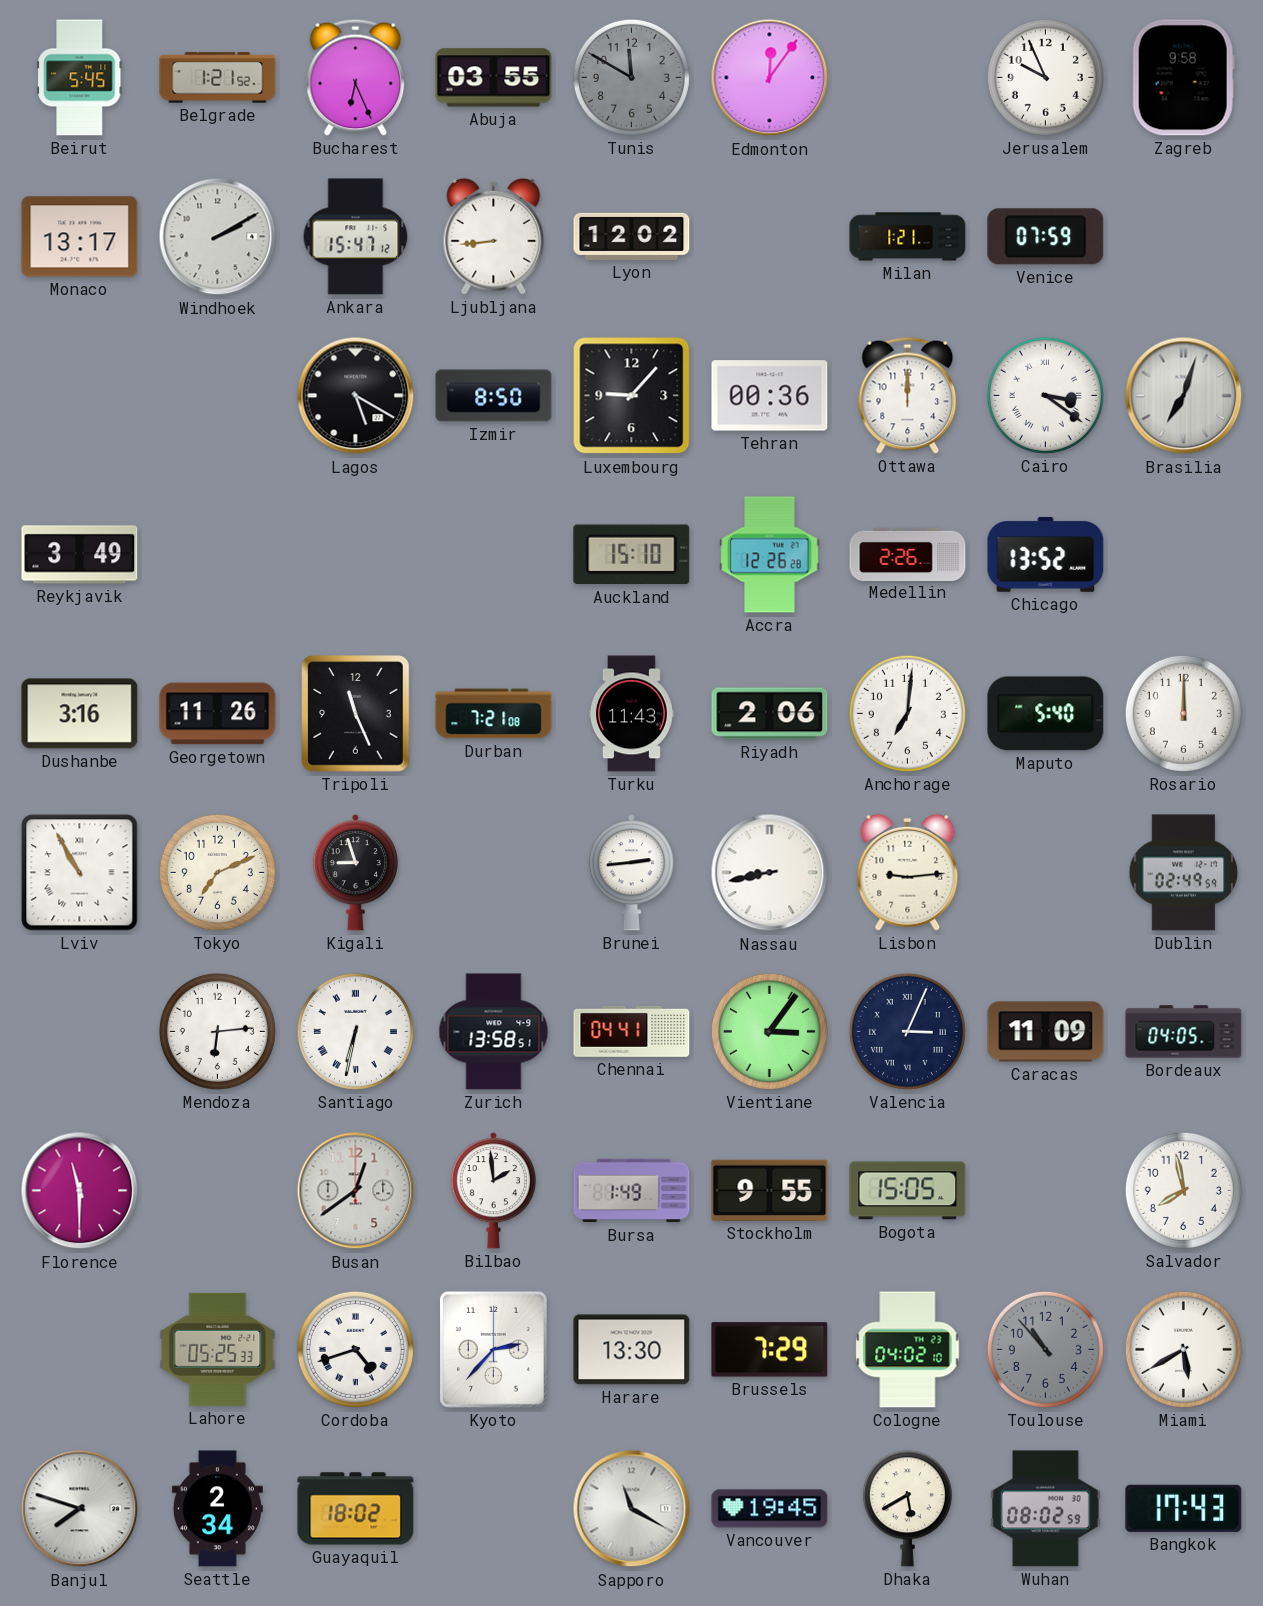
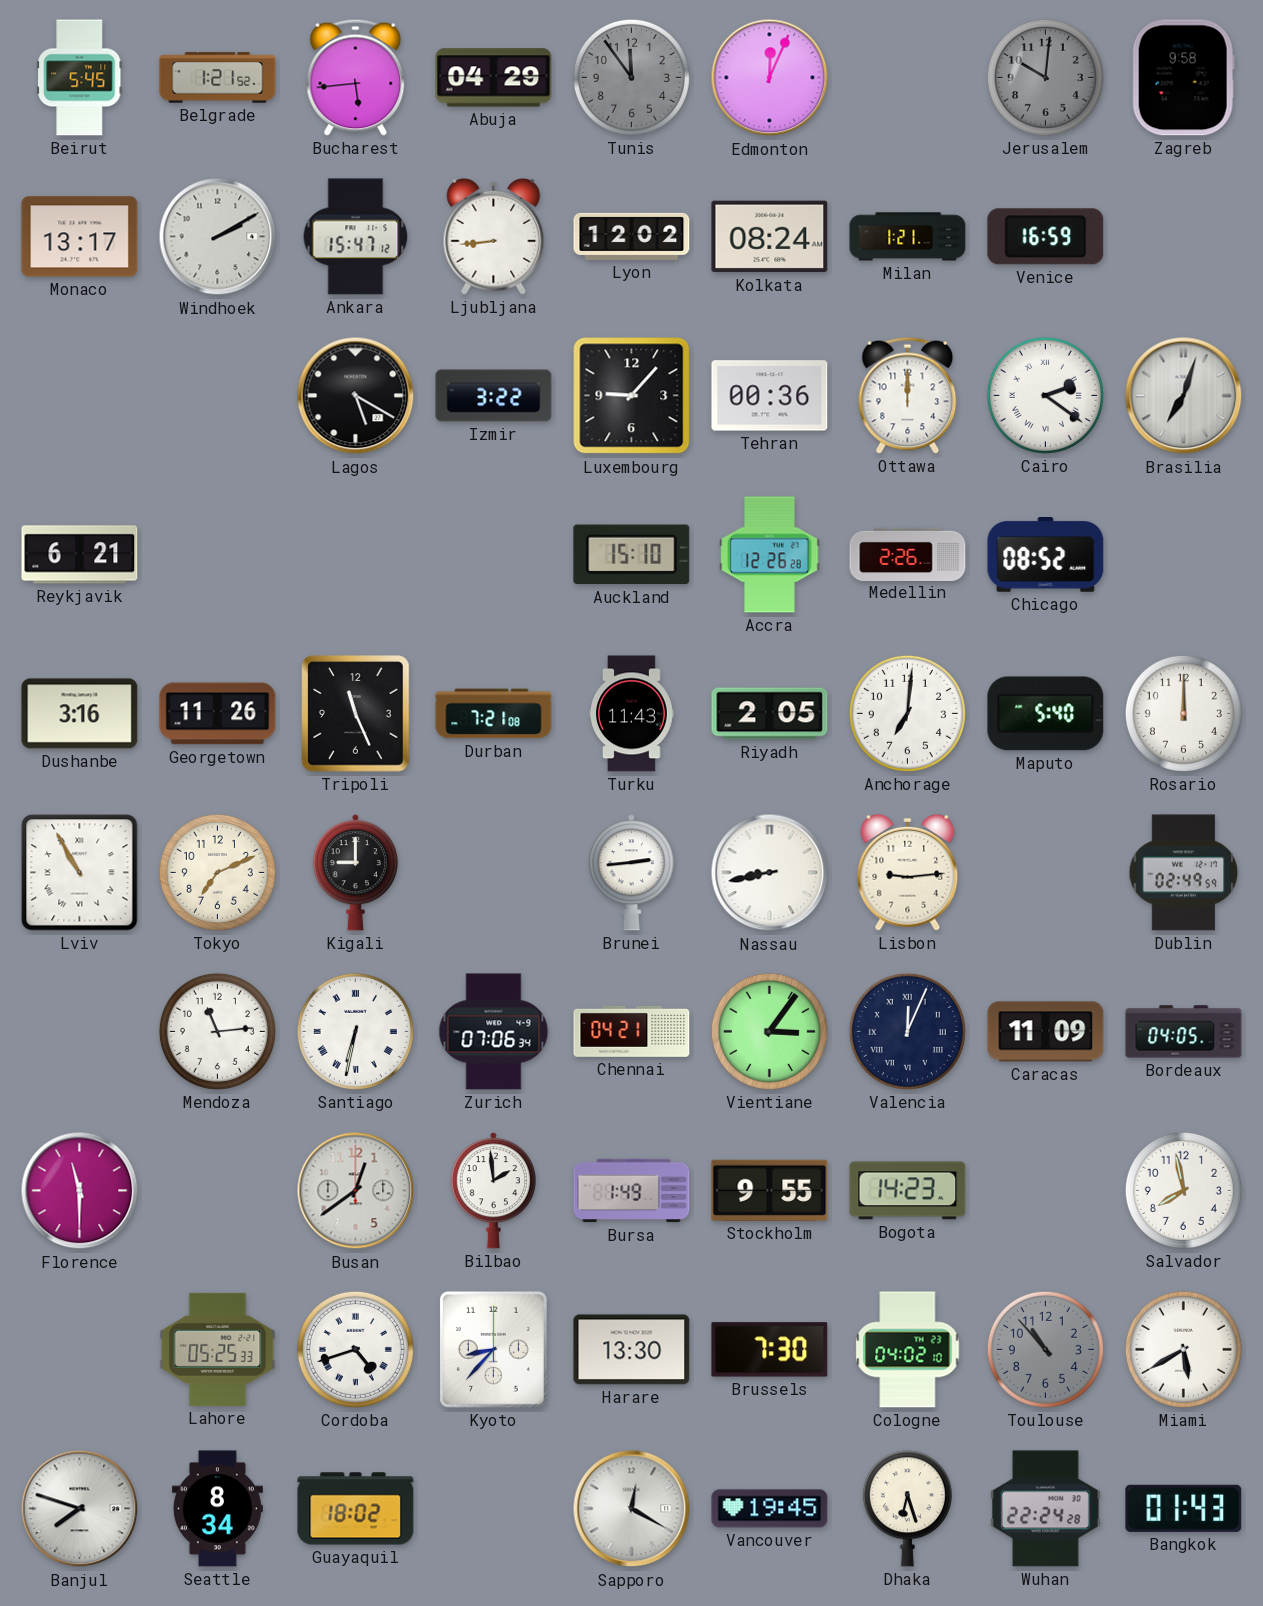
Bucharest: 6:26 -> 5:44
Abuja: 03:55 -> 04:29
Tunis: 11:50 -> 11:54
Edmonton: 12:06 -> 12:04
Jerusalem: 9:56 -> 10:01
Jerusalem dial: white -> grey
Kolkata: none -> 08:24
Venice: 07:59 -> 16:59
Izmir: 8:50 -> 3:22
Cairo: 3:21 -> 2:21
Reykjavik: 3:49 -> 6:21
Chicago: 13:52 -> 08:52
Riyadh: 2:06 -> 2:05
Kigali: 8:57 -> 9:00
Mendoza: 6:14 -> 11:14
Zurich: 13:58 -> 07:06
Chennai: 04:41 -> 04:21
Valencia: 3:04 -> 12:04
Bogota: 15:05 -> 14:23
Kyoto: 2:37 -> 8:37
Brussels: 7:29 -> 7:30
Seattle: 2:34 -> 8:34
Sapporo: 11:20 -> 12:20
Dhaka: 5:40 -> 6:27
Wuhan: 08:02 -> 22:24
Bangkok: 17:43 -> 01:43
